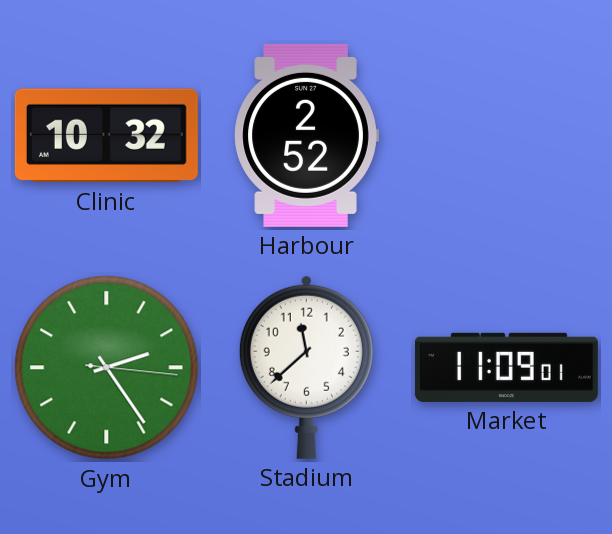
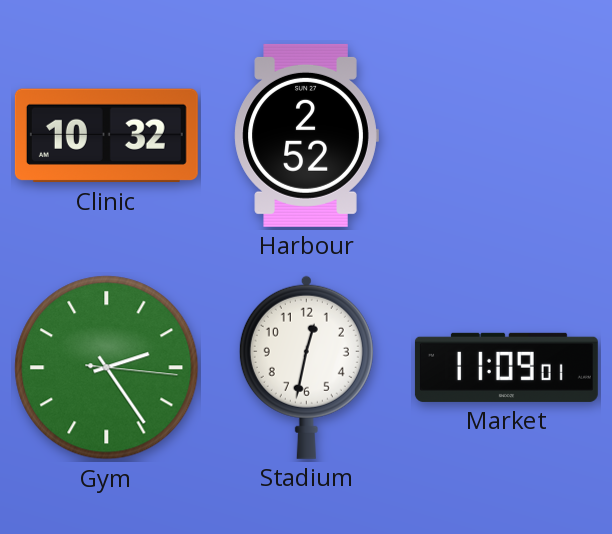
Stadium: 11:38 -> 12:32
